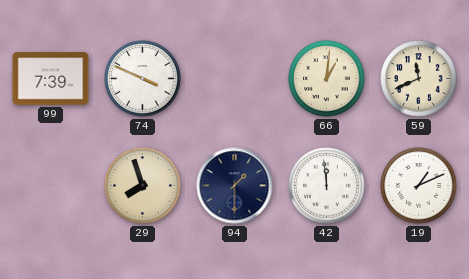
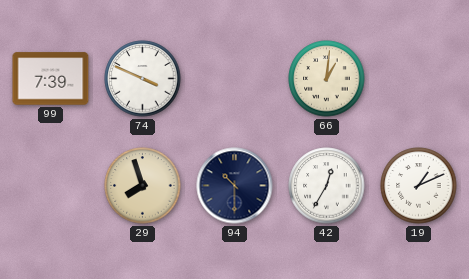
59: 11:41 -> none
94: 1:30 -> 10:30
42: 11:59 -> 12:35
